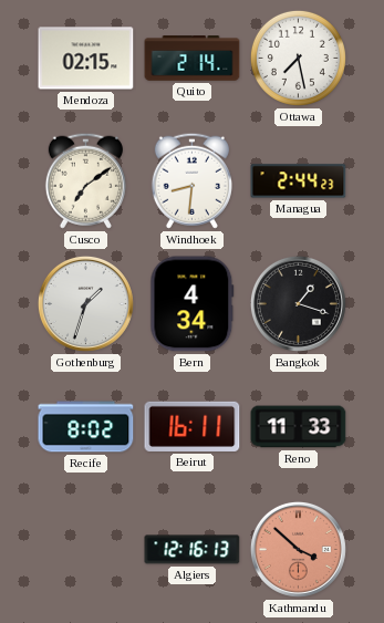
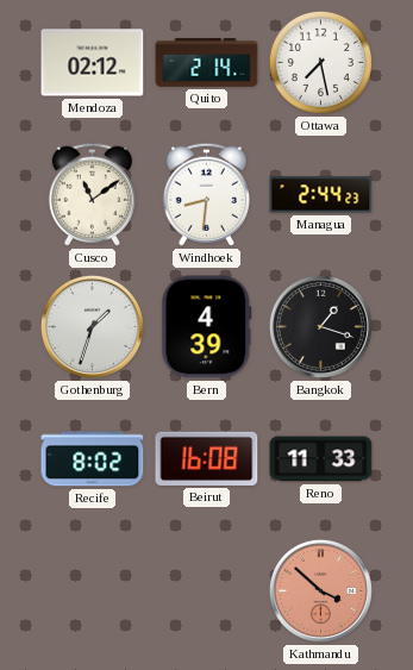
Mendoza: 02:15 -> 02:12
Cusco: 7:09 -> 11:09
Bern: 4:34 -> 4:39
Beirut: 16:11 -> 16:08
Algiers: 12:16 -> none
